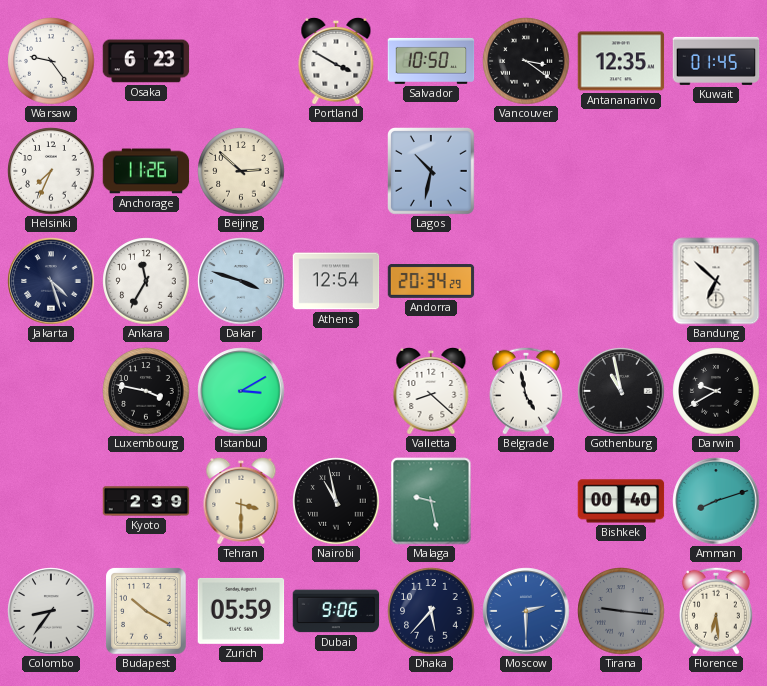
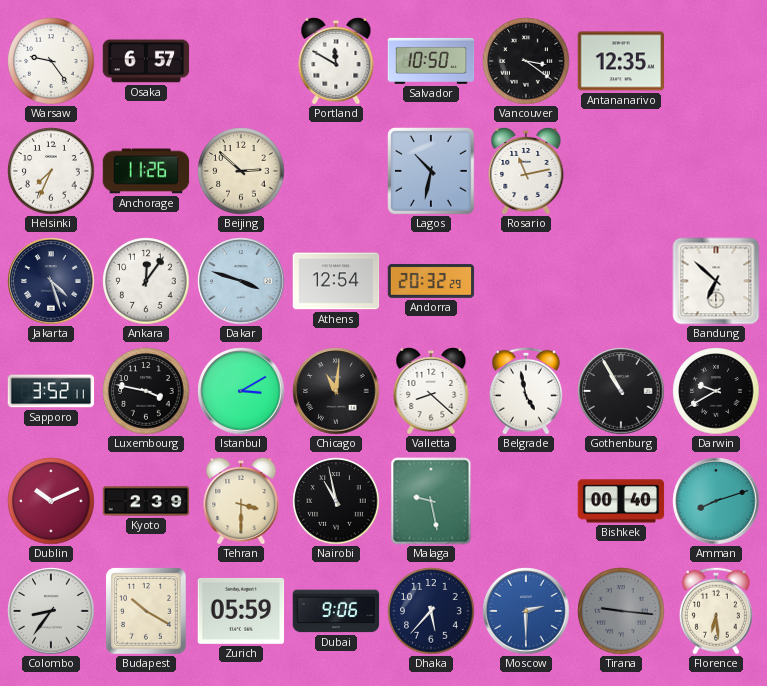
Osaka: 6:23 -> 6:57
Portland: 3:50 -> 11:50
Kuwait: 01:45 -> none
Rosario: none -> 11:13
Ankara: 11:35 -> 12:06
Andorra: 20:34 -> 20:32
Sapporo: none -> 3:52
Chicago: none -> 11:01
Gothenburg: 10:58 -> 10:55
Dublin: none -> 10:11
